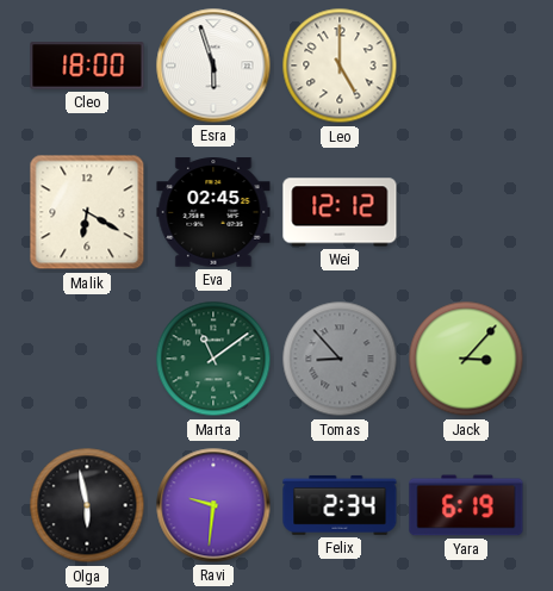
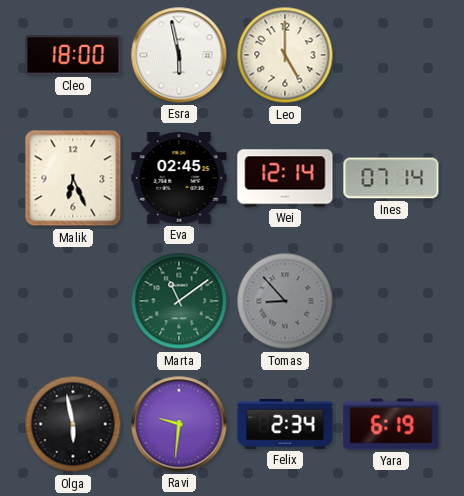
Esra: 5:57 -> 5:58
Malik: 6:20 -> 6:26
Wei: 12:12 -> 12:14
Ines: none -> 07:14
Jack: 3:07 -> none
